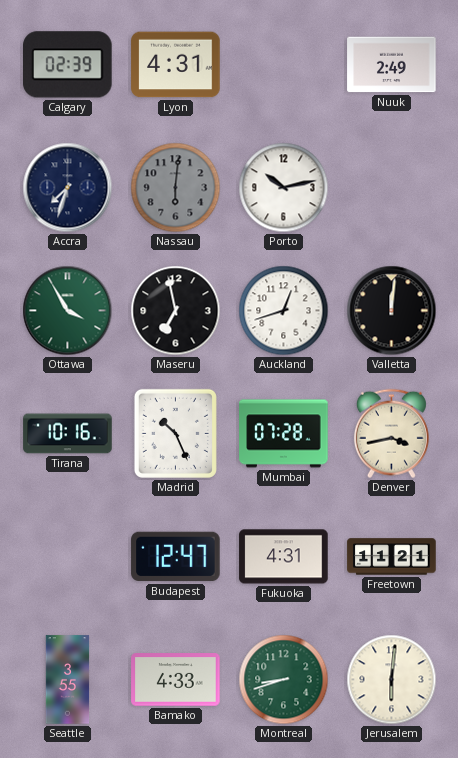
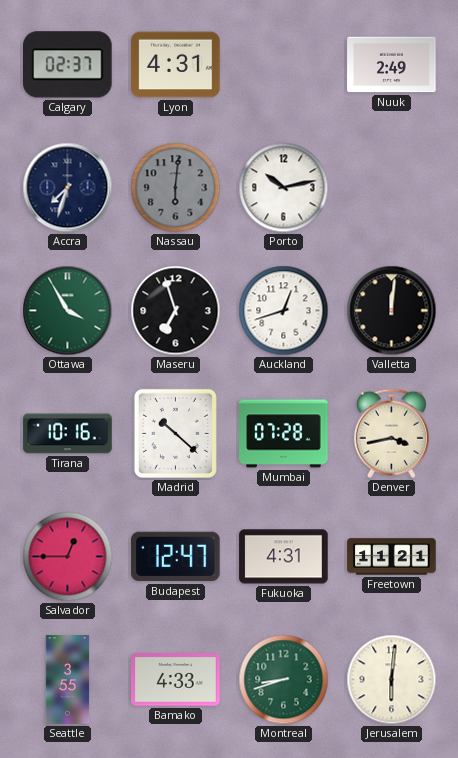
Calgary: 02:39 -> 02:37
Maseru: 6:58 -> 6:57
Madrid: 10:26 -> 10:22
Salvador: none -> 12:45
